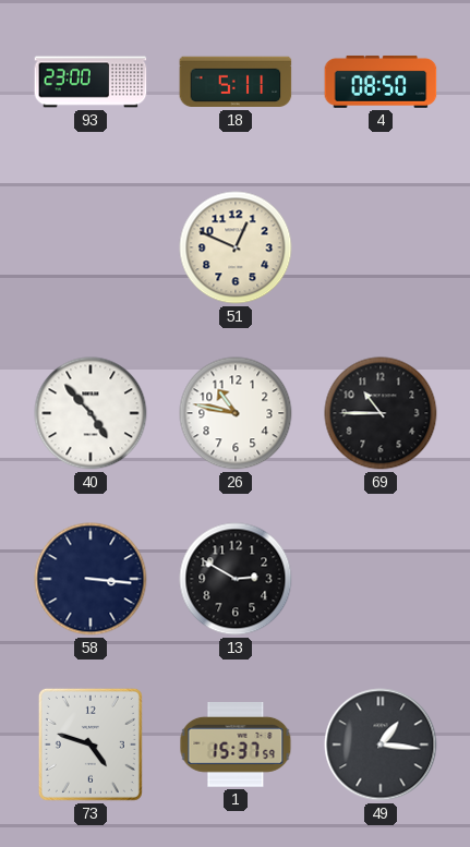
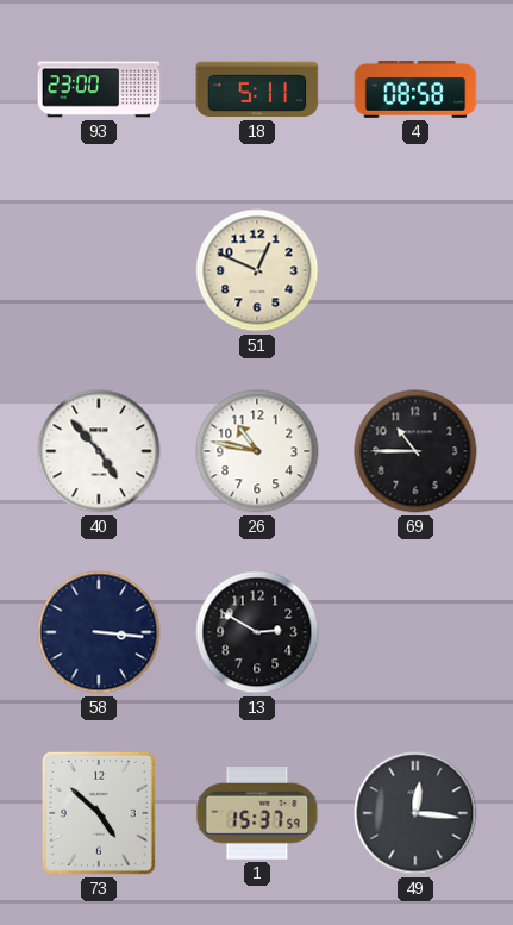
4: 08:50 -> 08:58
73: 4:48 -> 4:52
49: 1:16 -> 12:16
